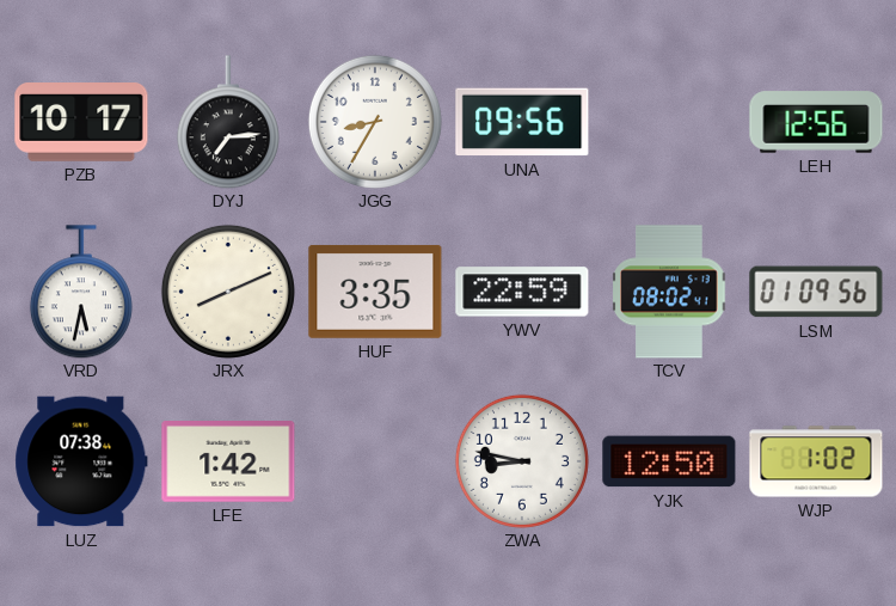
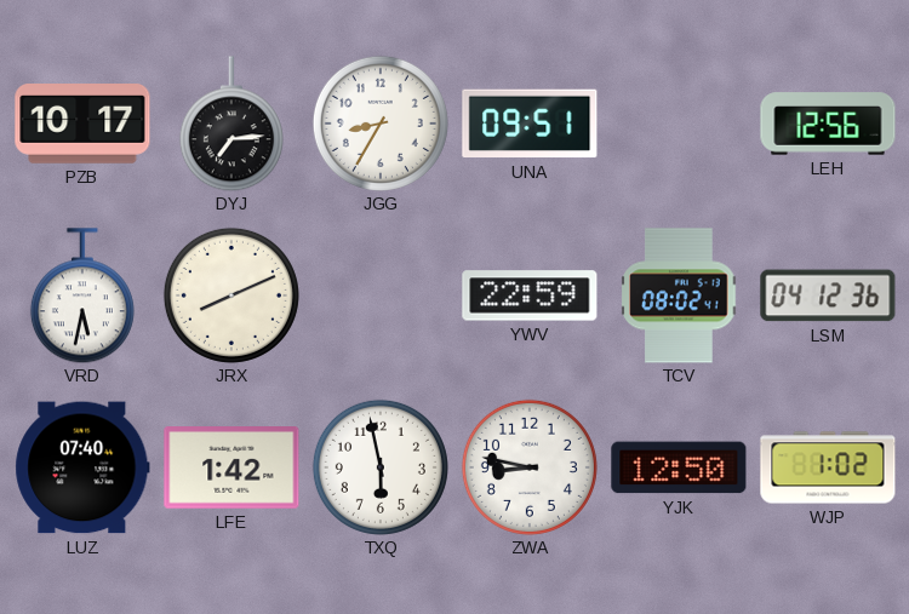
UNA: 09:56 -> 09:51
HUF: 3:35 -> none
LSM: 01:09 -> 04:12
LUZ: 07:38 -> 07:40
TXQ: none -> 5:58
